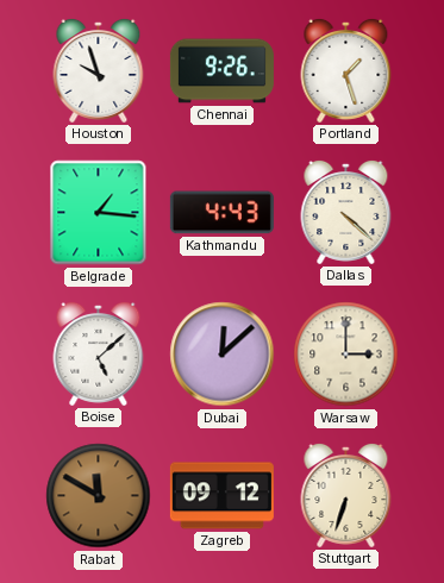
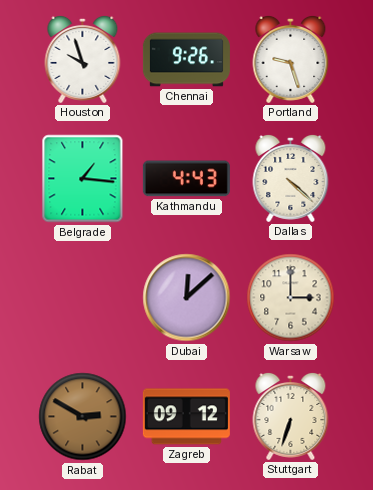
Portland: 1:27 -> 9:27
Boise: 5:08 -> none
Rabat: 11:50 -> 2:50
